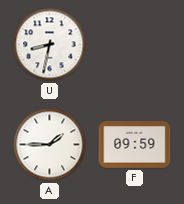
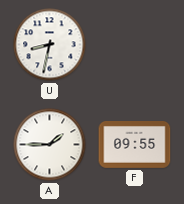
F: 09:59 -> 09:55
